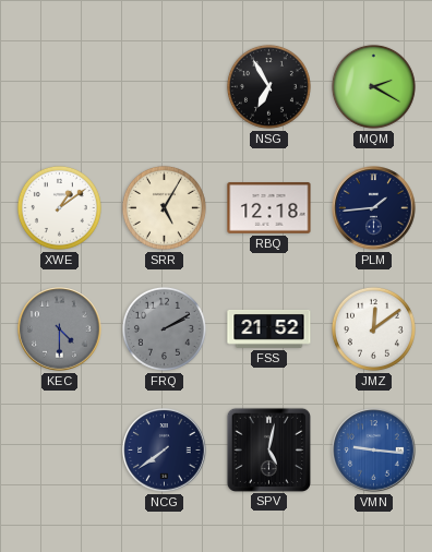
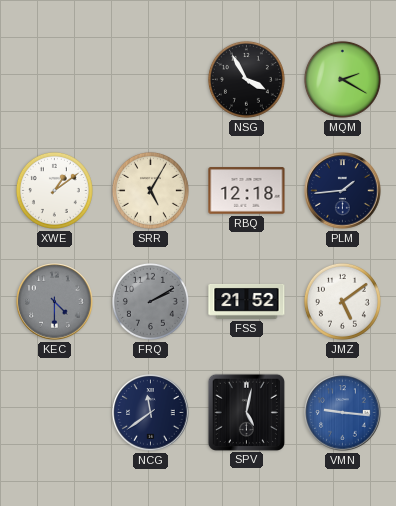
NSG: 6:55 -> 3:55
JMZ: 12:09 -> 5:09
NCG: 7:39 -> 11:39
